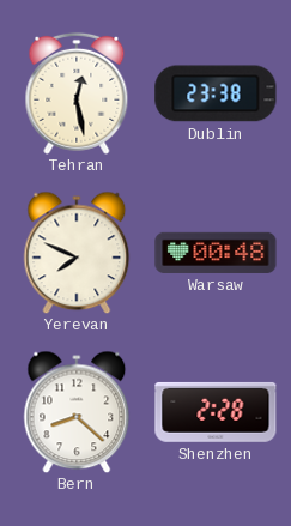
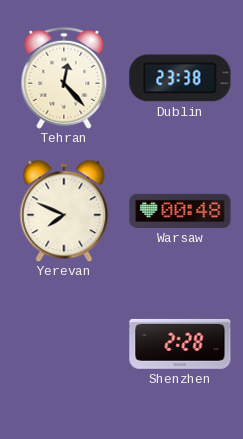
Tehran: 12:28 -> 12:23
Bern: 8:22 -> none
